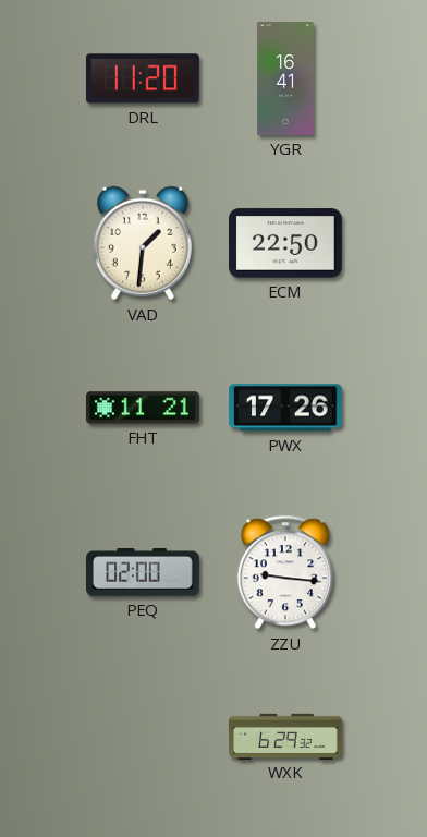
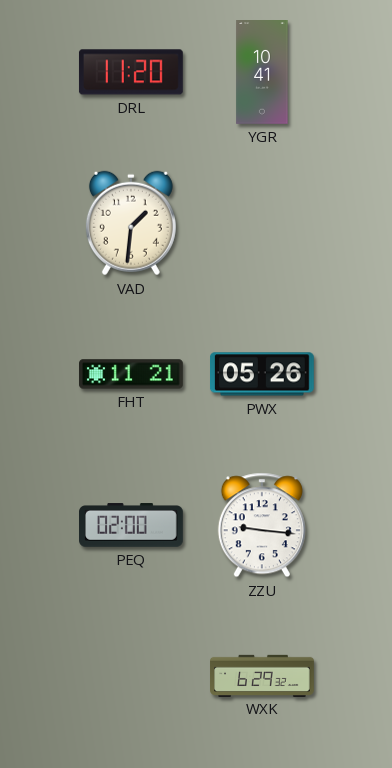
YGR: 16:41 -> 10:41
ECM: 22:50 -> none
PWX: 17:26 -> 05:26
